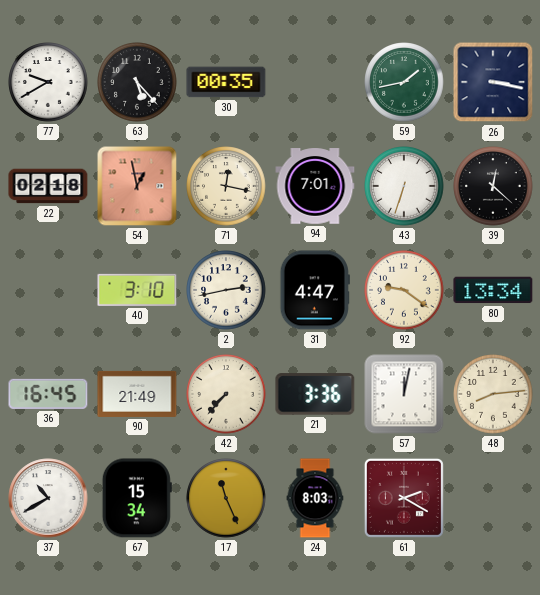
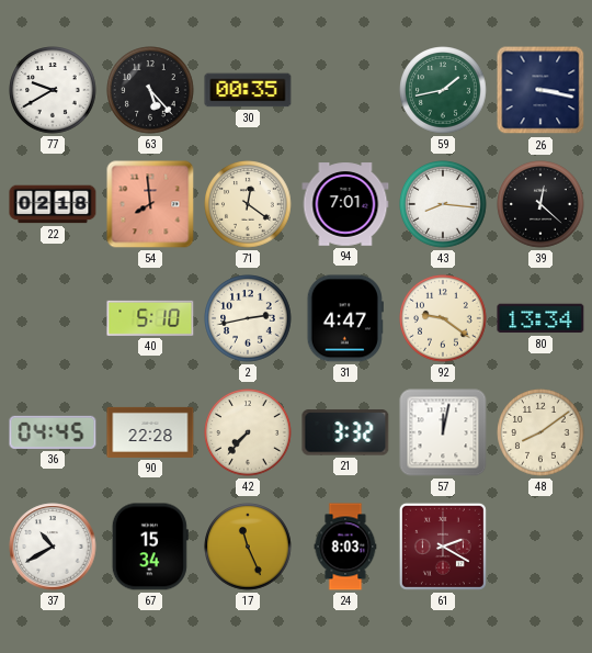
54: 12:58 -> 7:59
71: 12:17 -> 12:21
43: 6:33 -> 8:16
40: 3:10 -> 5:10
36: 16:45 -> 04:45
90: 21:49 -> 22:28
21: 3:36 -> 3:32
48: 8:14 -> 8:09
